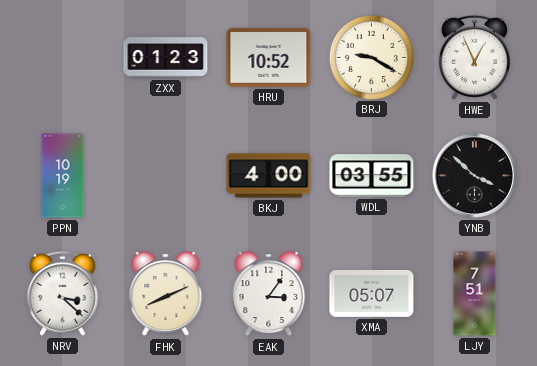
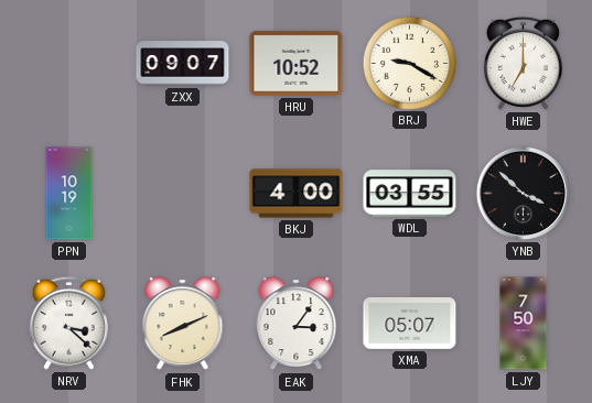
ZXX: 01:23 -> 09:07
HWE: 12:56 -> 7:00
LJY: 7:51 -> 7:50
